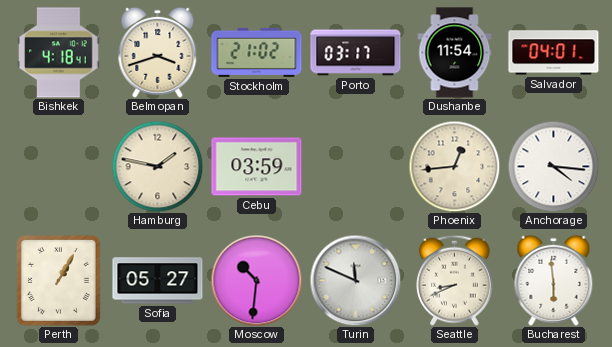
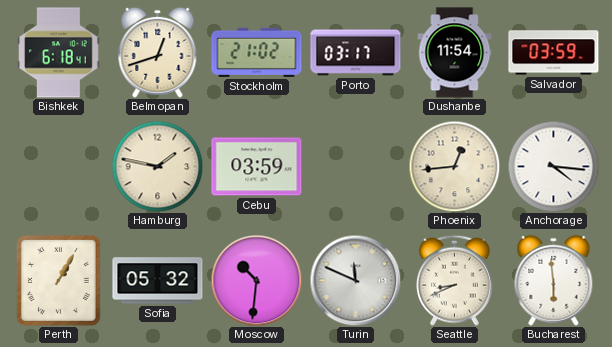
Bishkek: 4:18 -> 6:18
Belmopan: 3:42 -> 12:42
Salvador: 04:01 -> 03:59
Sofia: 05:27 -> 05:32
